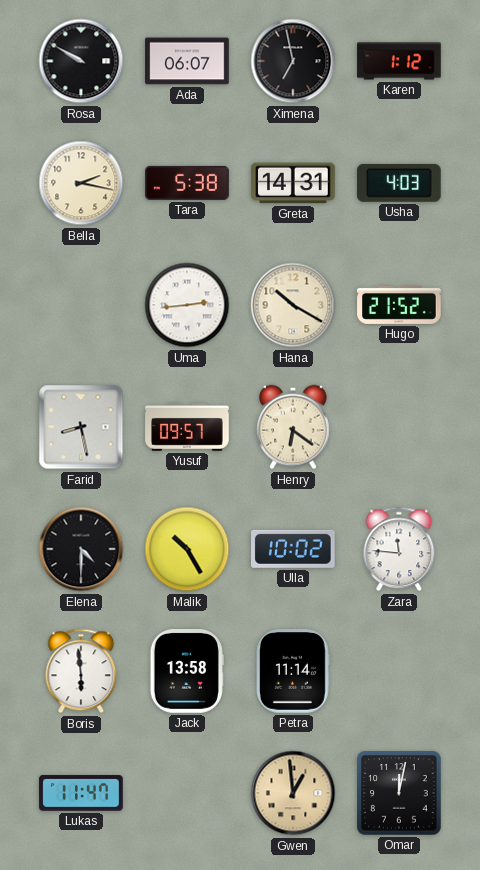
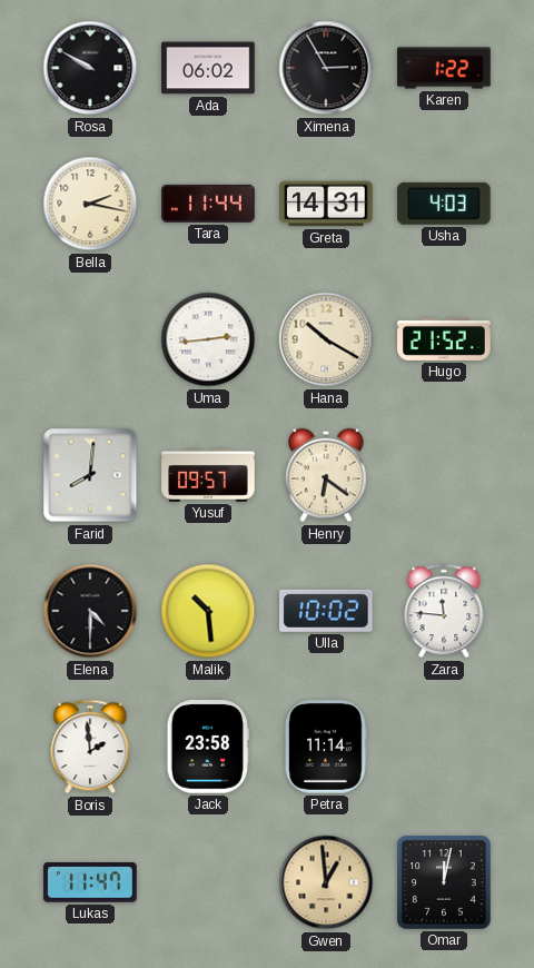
Ada: 06:07 -> 06:02
Ximena: 6:58 -> 2:55
Karen: 1:12 -> 1:22
Tara: 5:38 -> 11:44
Farid: 8:28 -> 8:01
Malik: 10:25 -> 10:29
Boris: 5:59 -> 1:59
Jack: 13:58 -> 23:58
